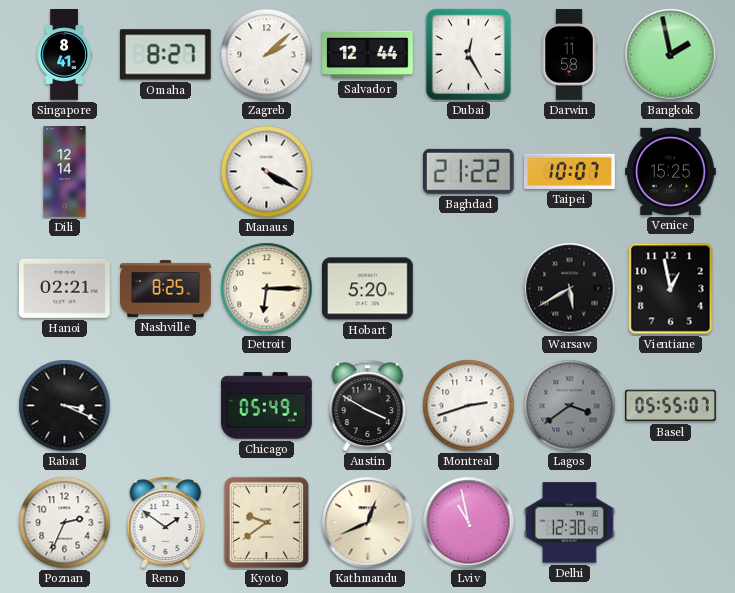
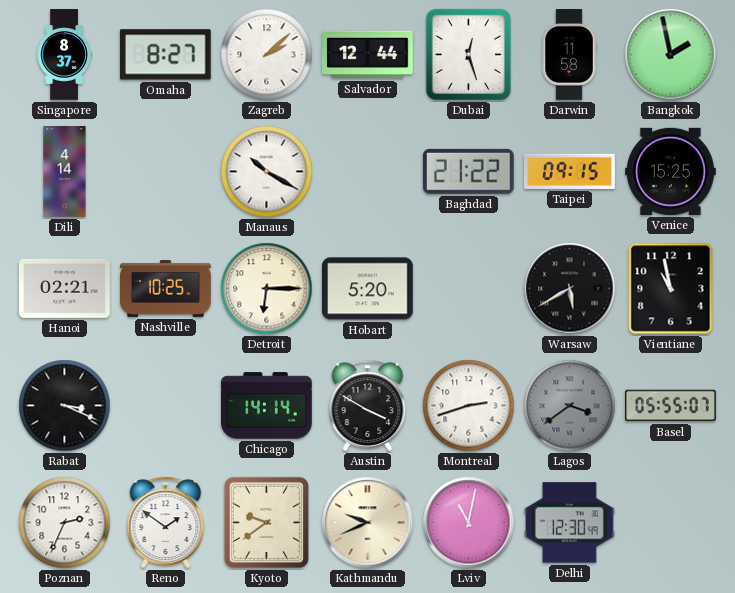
Singapore: 8:41 -> 8:37
Dubai: 12:25 -> 12:27
Dili: 12:14 -> 4:14
Manaus: 4:20 -> 10:20
Taipei: 10:07 -> 09:15
Nashville: 8:25 -> 10:25
Vientiane: 12:58 -> 10:58
Chicago: 05:49 -> 14:14
Kathmandu: 12:41 -> 9:41
Lviv: 10:58 -> 11:02
